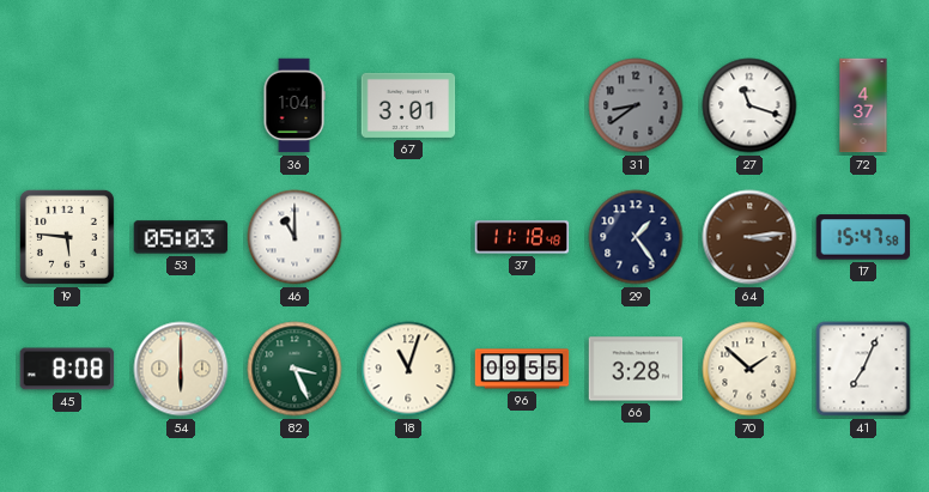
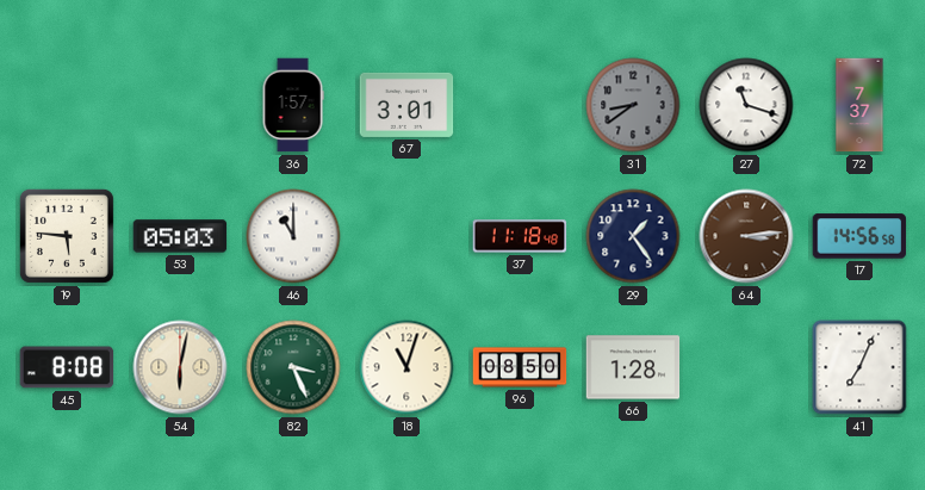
36: 1:04 -> 1:57
72: 4:37 -> 7:37
17: 15:47 -> 14:56
54: 6:00 -> 6:02
96: 09:55 -> 08:50
66: 3:28 -> 1:28
70: 1:52 -> none
